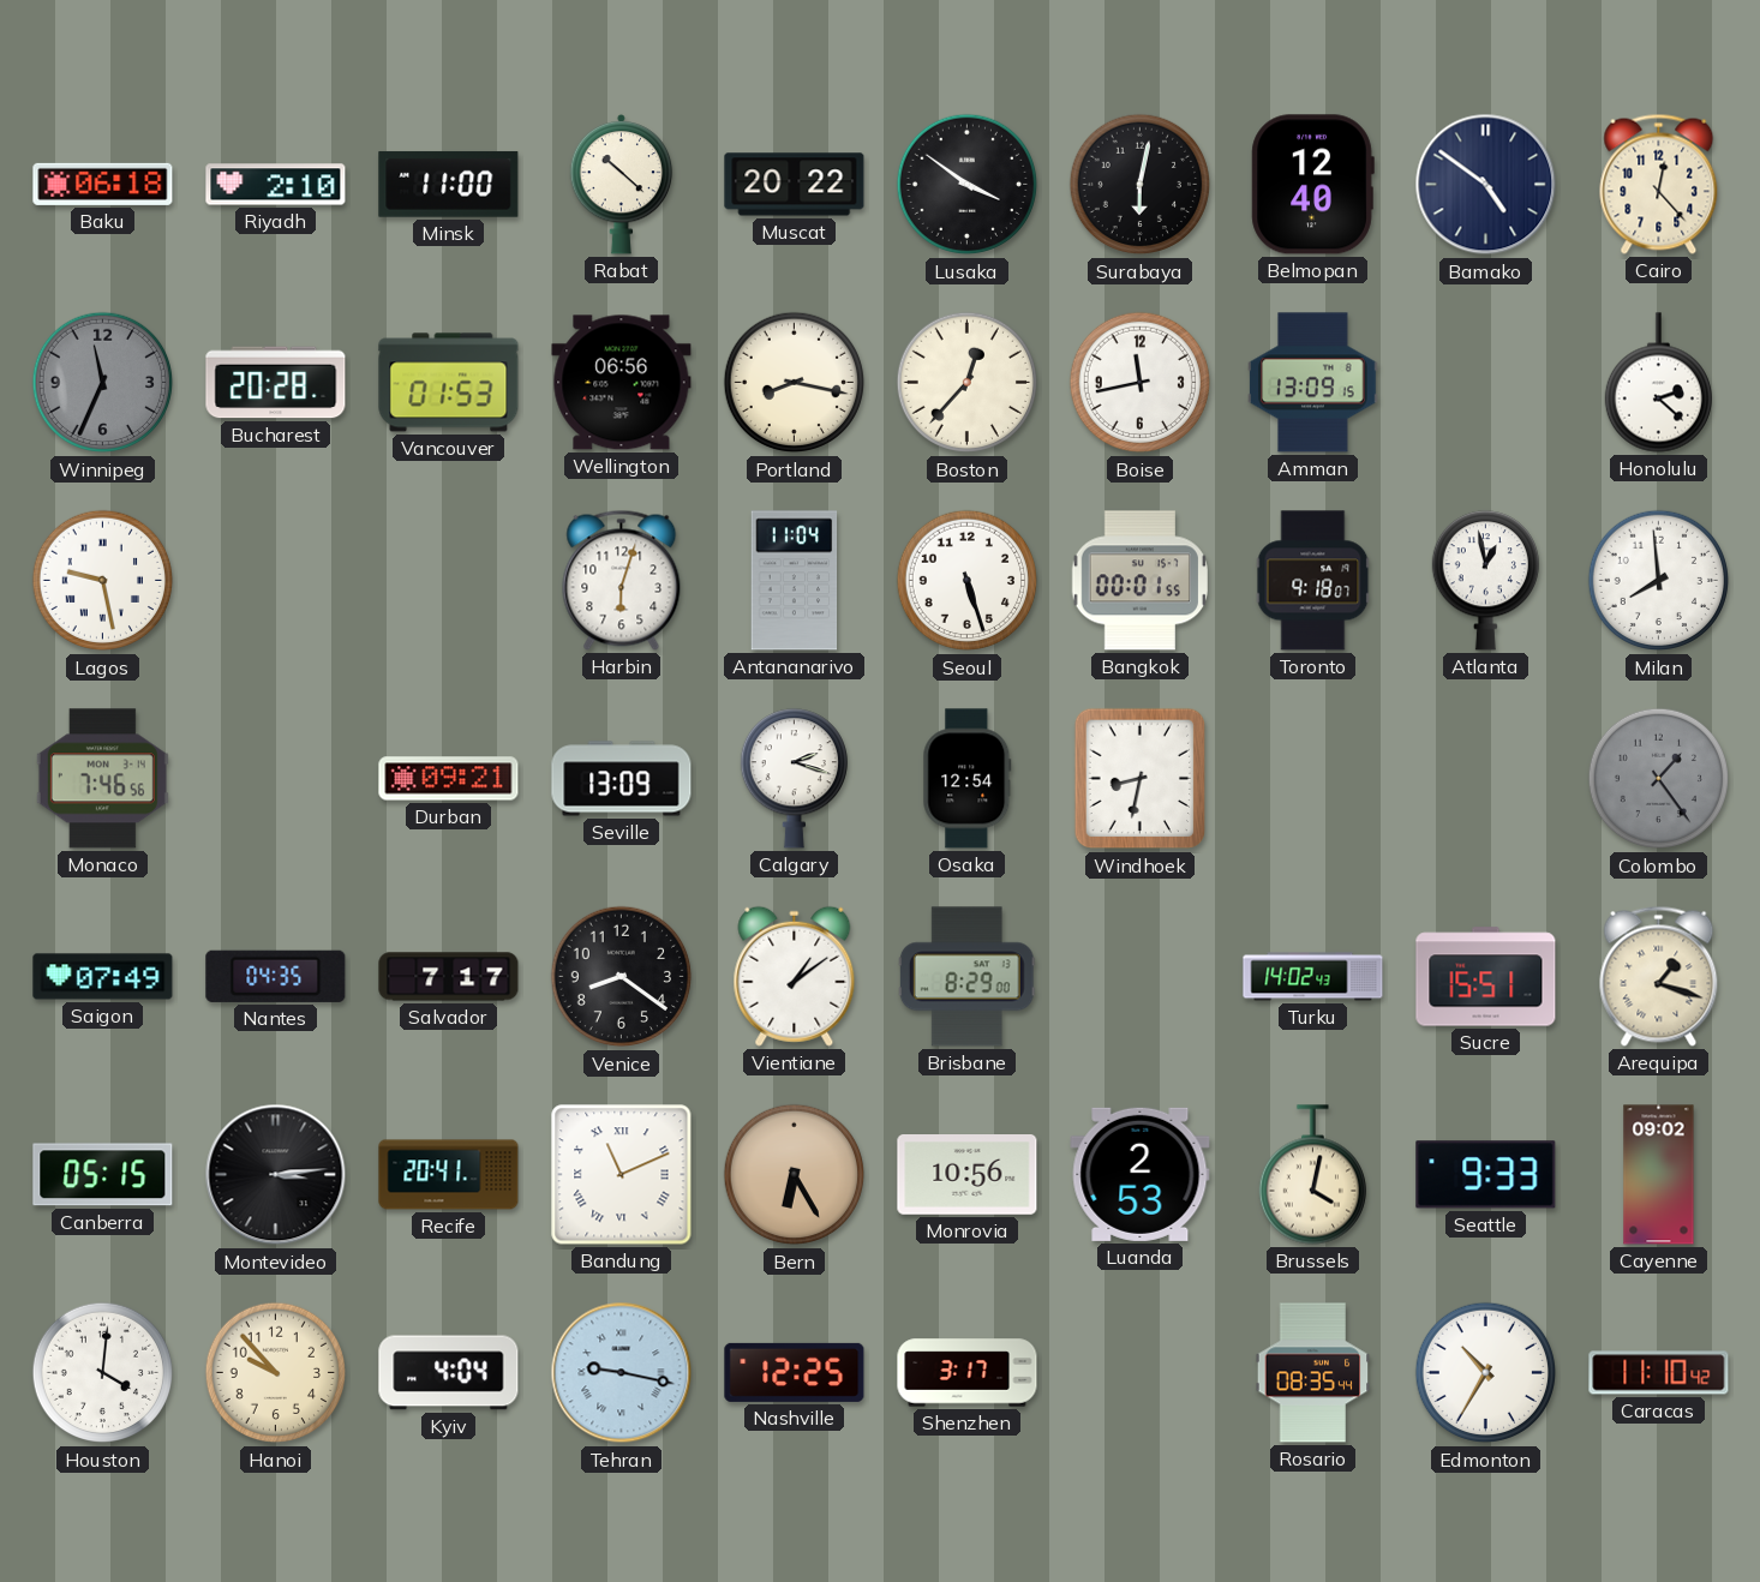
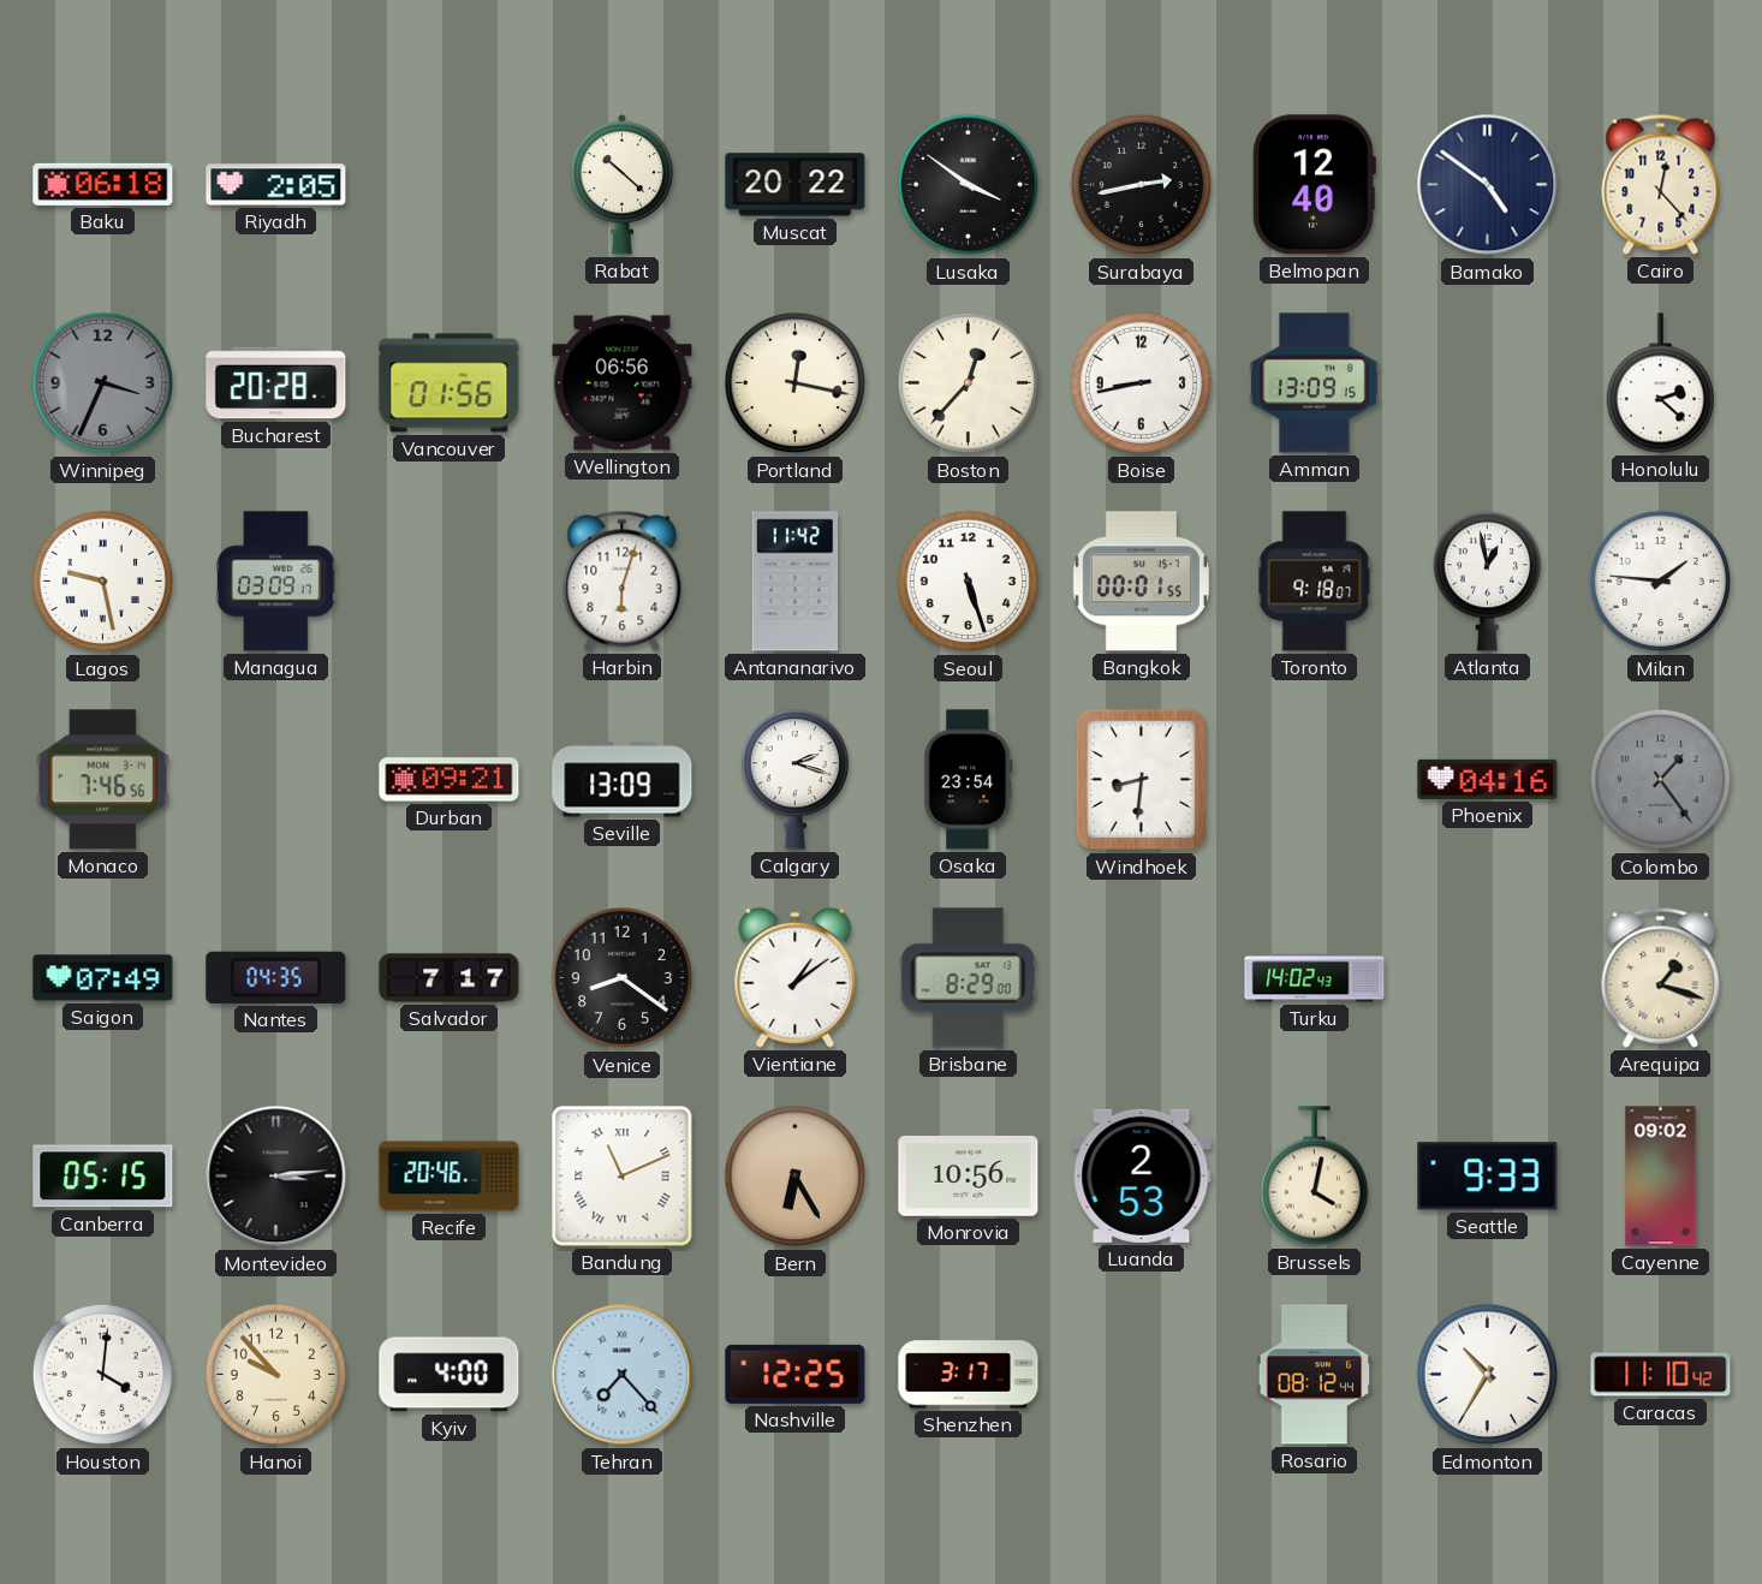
Riyadh: 2:10 -> 2:05
Minsk: 11:00 -> none
Surabaya: 6:02 -> 2:43
Winnipeg: 11:34 -> 3:34
Vancouver: 01:53 -> 01:56
Portland: 8:17 -> 12:17
Boise: 11:43 -> 8:43
Managua: none -> 03:09
Antananarivo: 11:04 -> 11:42
Milan: 7:59 -> 1:46
Osaka: 12:54 -> 23:54
Windhoek: 8:32 -> 8:31
Phoenix: none -> 04:16
Sucre: 15:51 -> none
Recife: 20:41 -> 20:46
Kyiv: 4:04 -> 4:00
Tehran: 9:17 -> 7:23
Rosario: 08:35 -> 08:12
